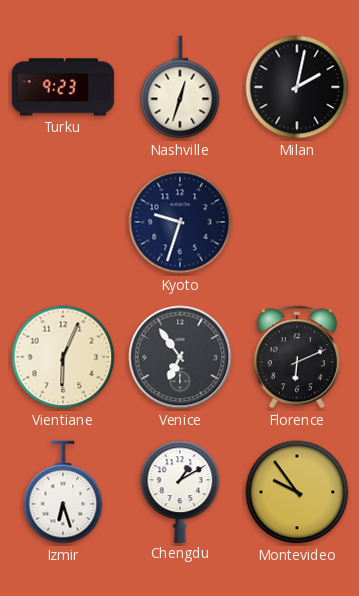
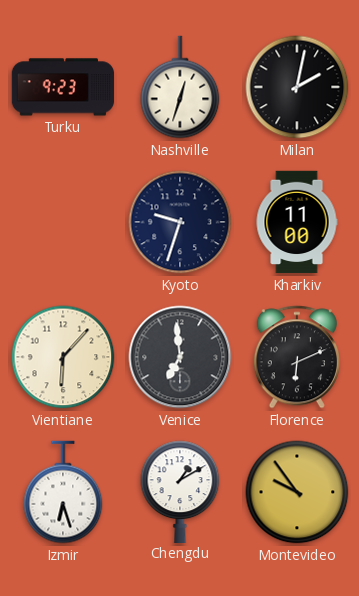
Kharkiv: none -> 11:00
Vientiane: 6:04 -> 6:07
Venice: 6:54 -> 6:59
